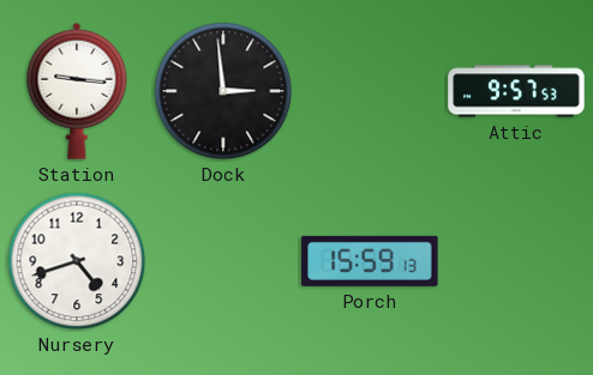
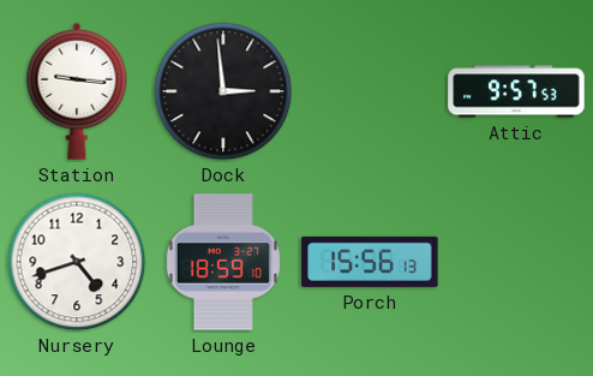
Lounge: none -> 18:59
Porch: 15:59 -> 15:56
